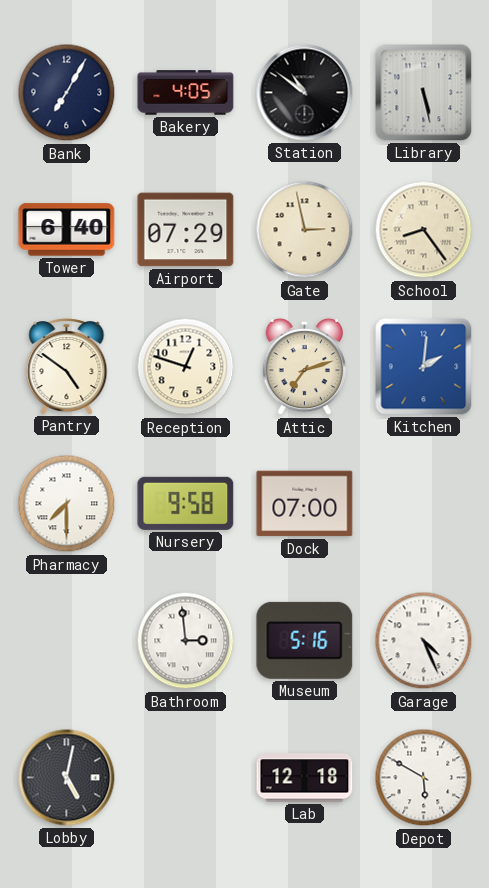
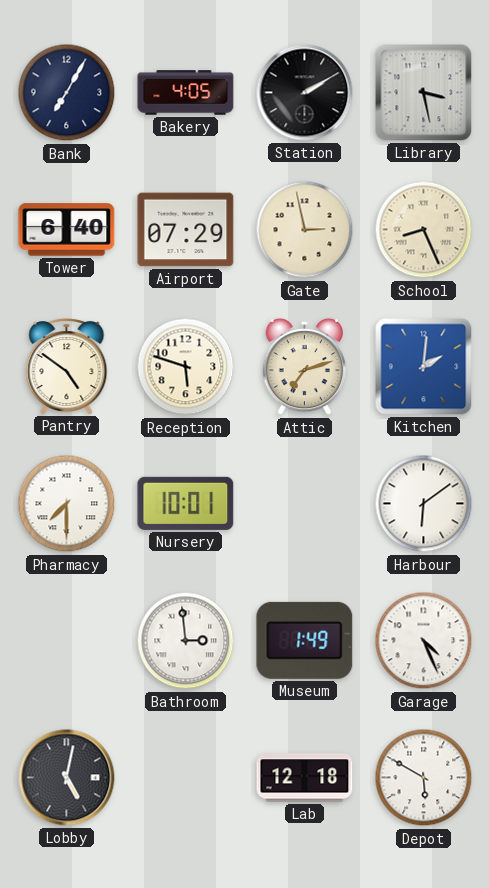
Station: 10:51 -> 2:10
Library: 5:28 -> 3:28
School: 8:24 -> 8:26
Reception: 12:48 -> 5:48
Nursery: 9:58 -> 10:01
Dock: 07:00 -> none
Harbour: none -> 6:09
Museum: 5:16 -> 1:49
